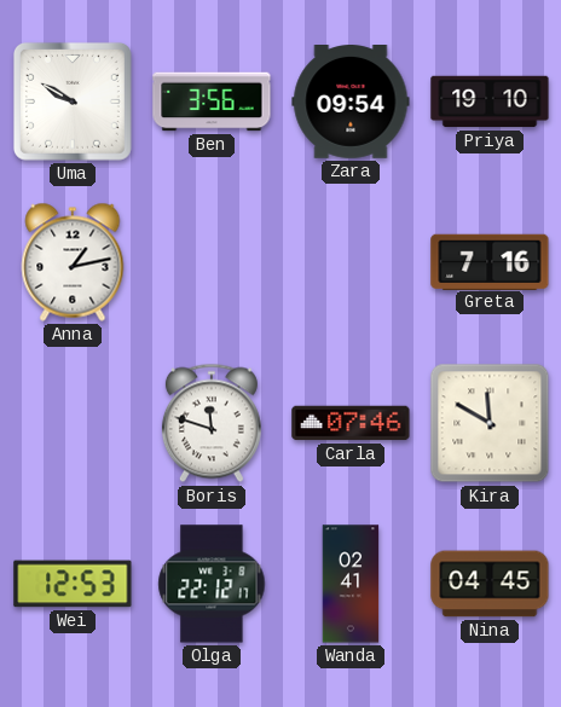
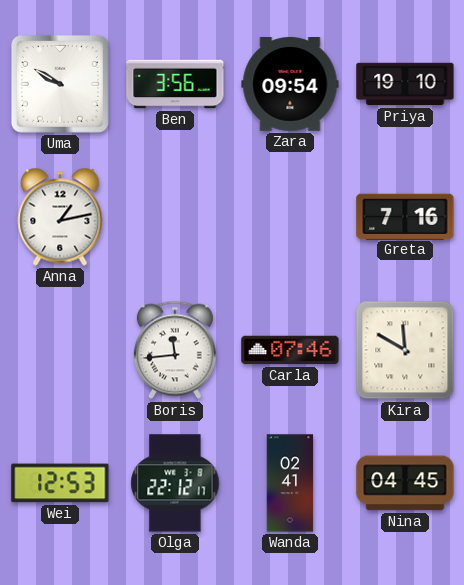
Boris: 11:48 -> 11:44
